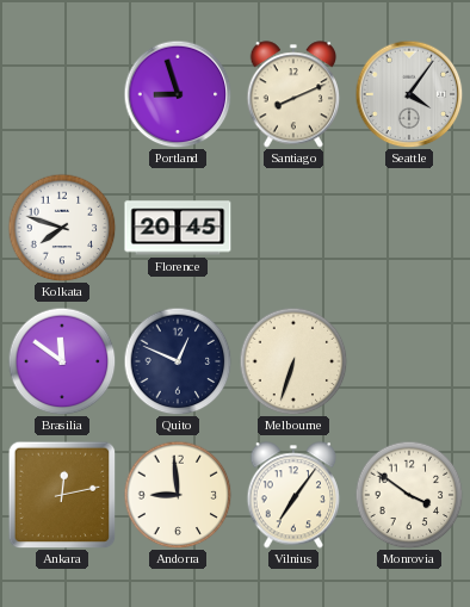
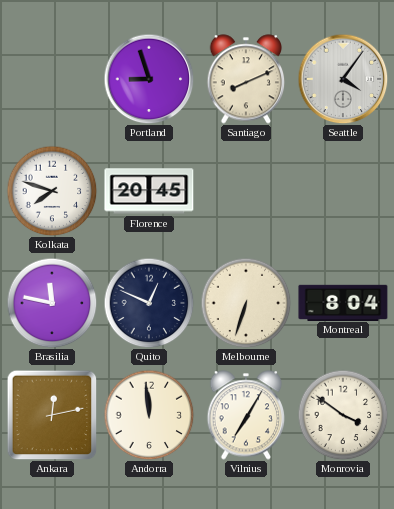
Brasilia: 11:51 -> 11:47
Montreal: none -> 8:04
Andorra: 8:59 -> 11:59
Vilnius: 7:06 -> 7:05
